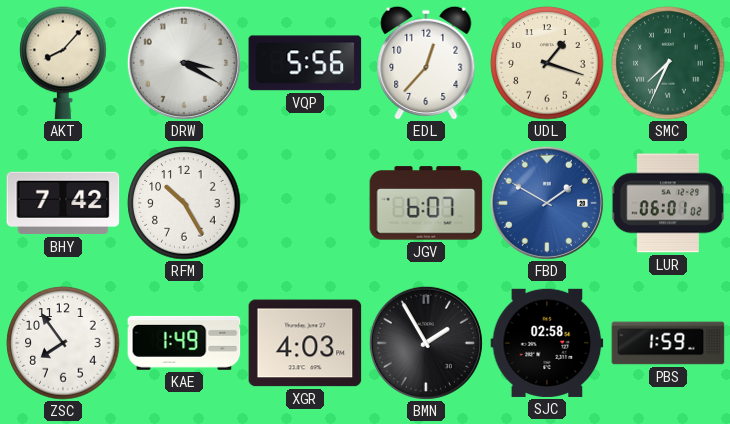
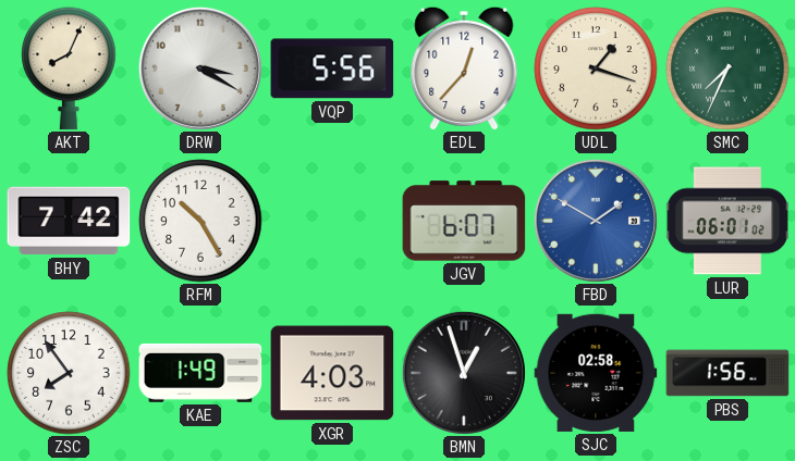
AKT: 8:07 -> 8:04
BMN: 1:55 -> 12:57
PBS: 1:59 -> 1:56
